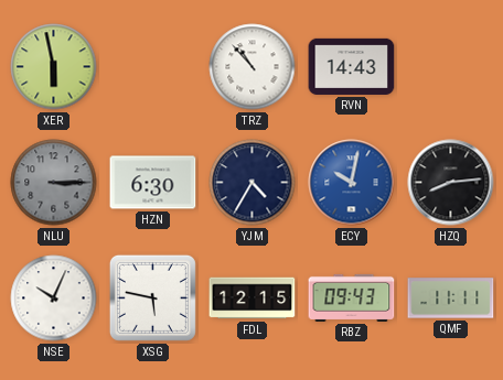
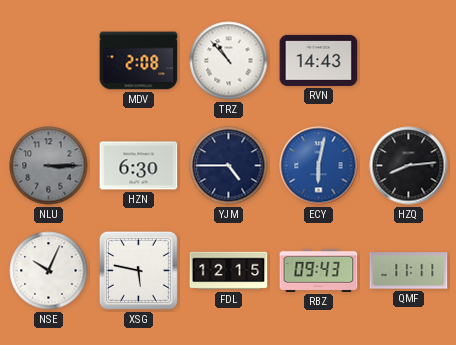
XER: 5:58 -> none
MDV: none -> 2:08
YJM: 4:35 -> 4:45
ECY: 10:02 -> 6:02
